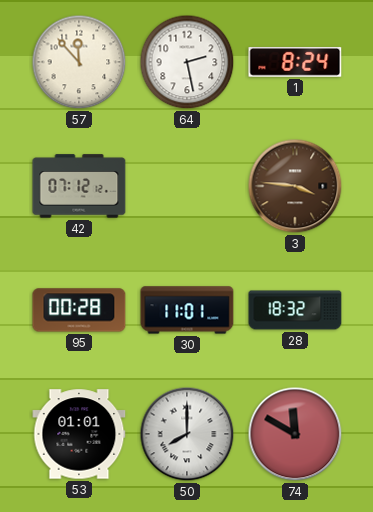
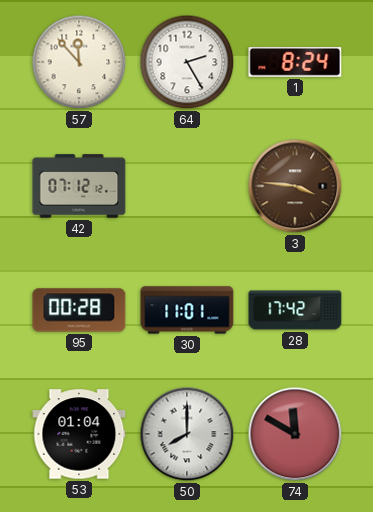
64: 2:28 -> 2:25
28: 18:32 -> 17:42
53: 01:01 -> 01:04
